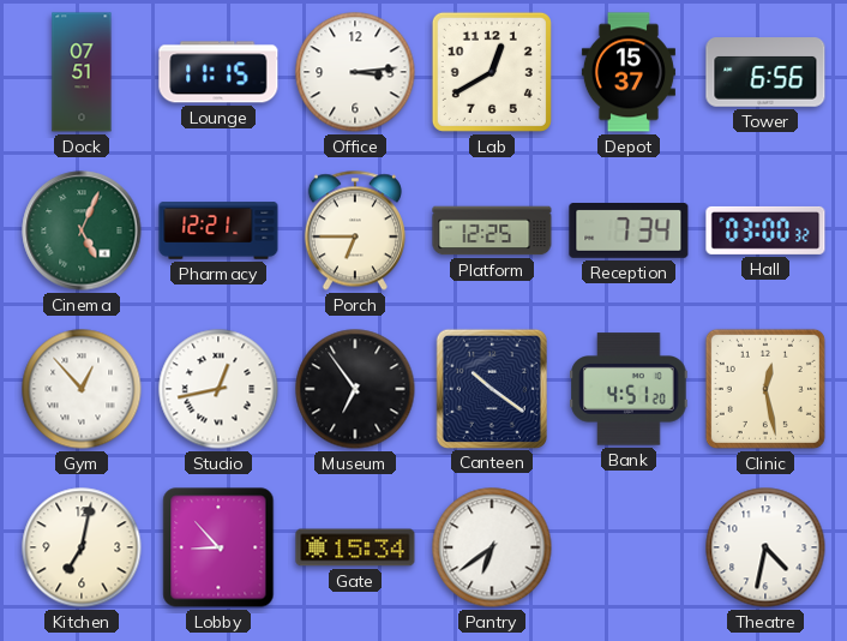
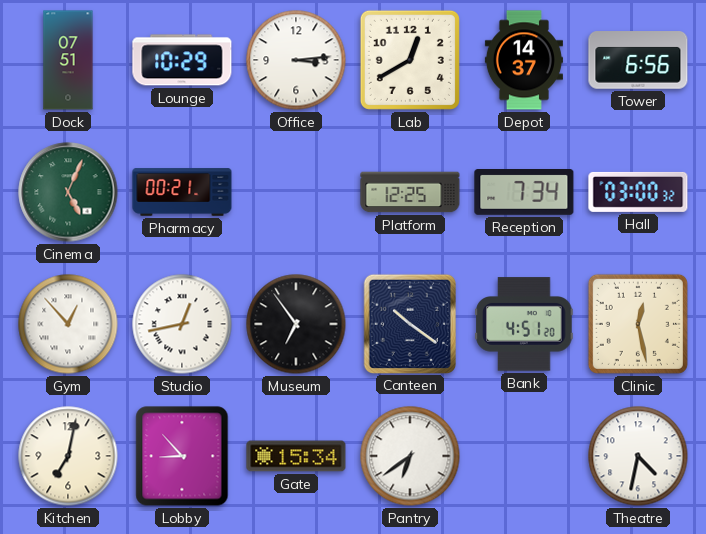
Lounge: 11:15 -> 10:29
Depot: 15:37 -> 14:37
Pharmacy: 12:21 -> 00:21
Porch: 6:45 -> none
